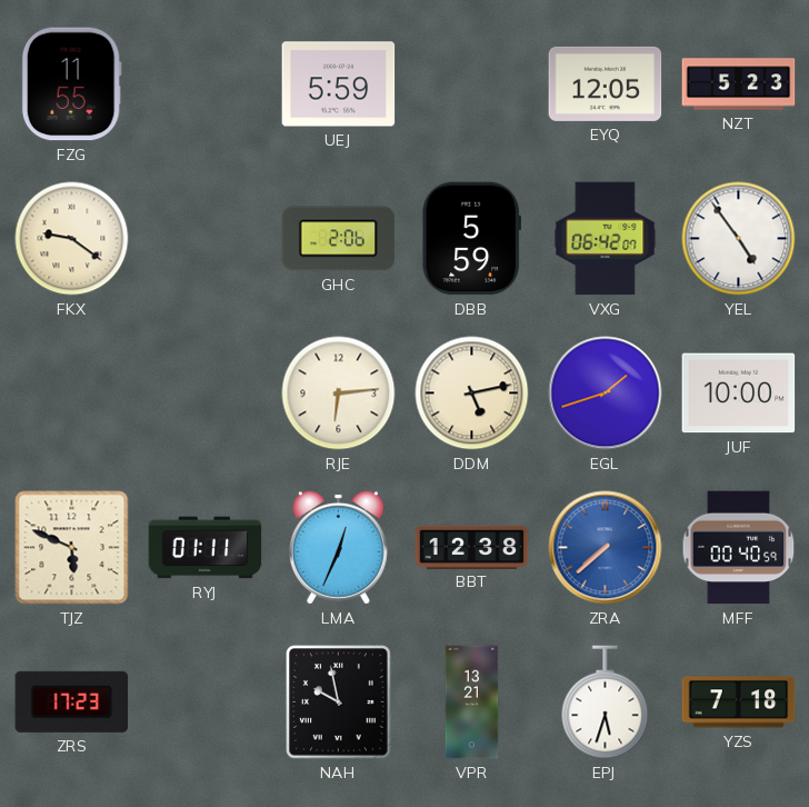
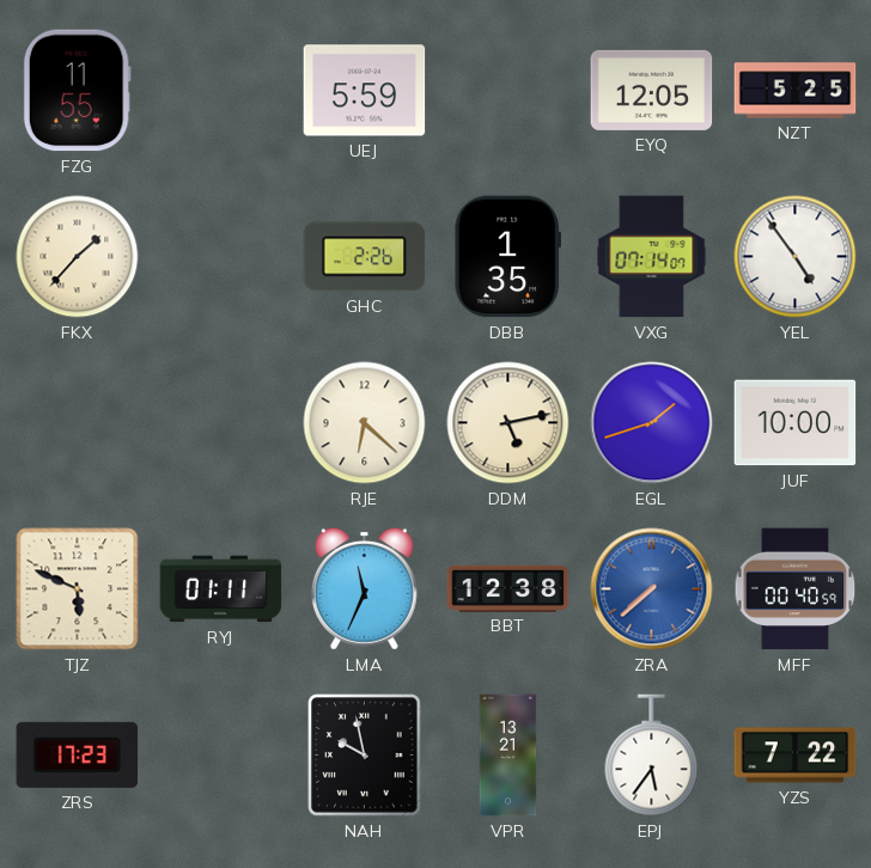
NZT: 5:23 -> 5:25
FKX: 9:21 -> 1:37
GHC: 2:06 -> 2:26
DBB: 5:59 -> 1:35
VXG: 06:42 -> 07:14
RJE: 6:14 -> 6:22
LMA: 12:34 -> 11:34
EPJ: 5:33 -> 5:36
YZS: 7:18 -> 7:22
